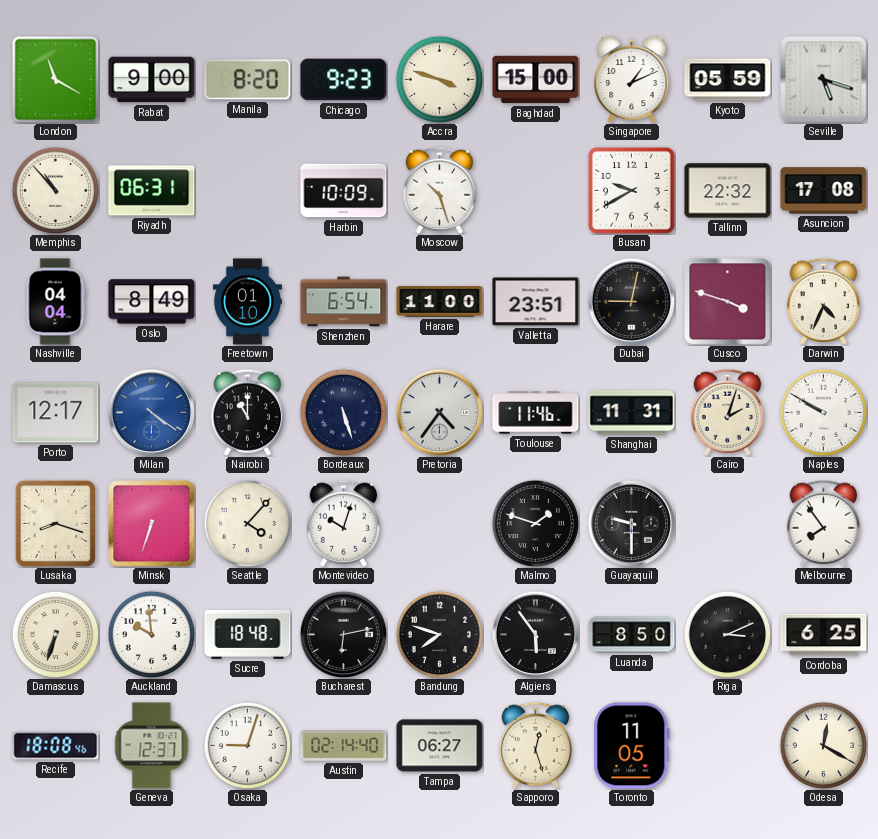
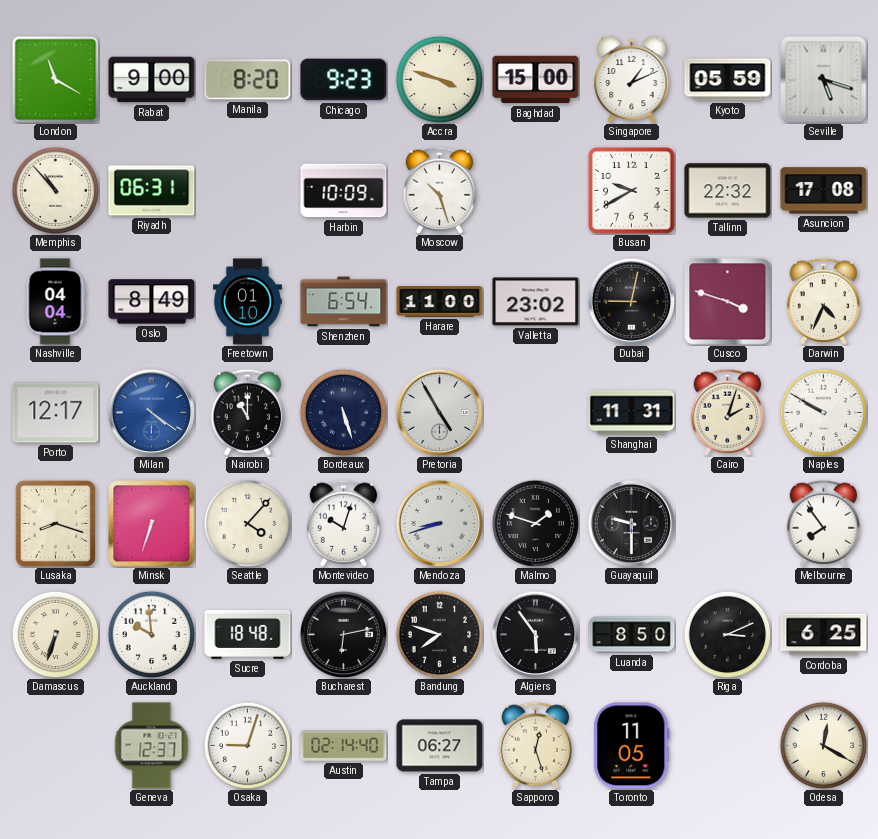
Valletta: 23:51 -> 23:02
Pretoria: 4:36 -> 4:55
Toulouse: 11:46 -> none
Mendoza: none -> 8:42
Recife: 18:08 -> none
